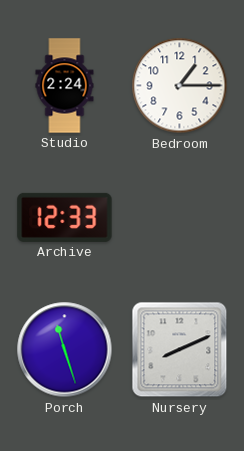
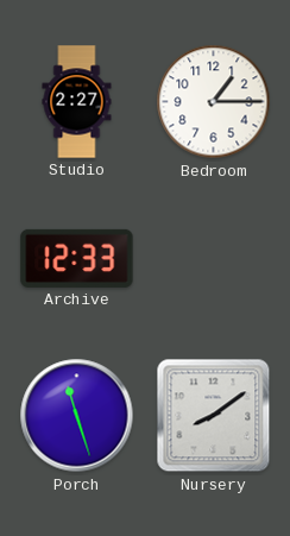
Studio: 2:24 -> 2:27
Nursery: 8:11 -> 8:09
